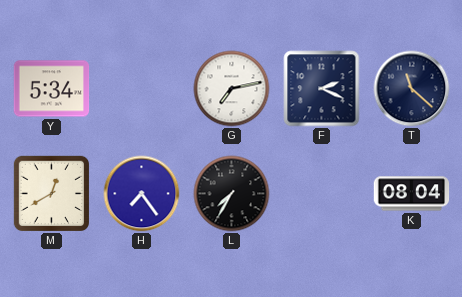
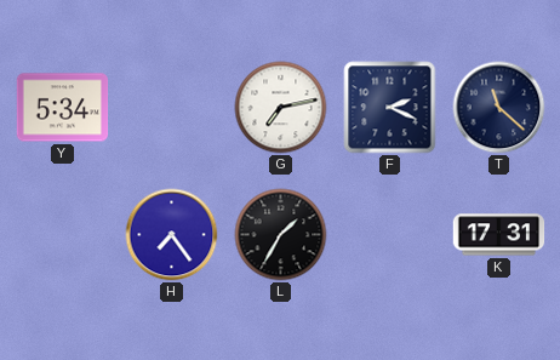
M: 12:40 -> none
L: 7:35 -> 1:35
K: 08:04 -> 17:31
